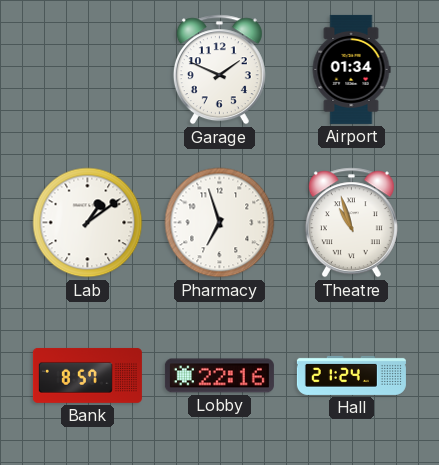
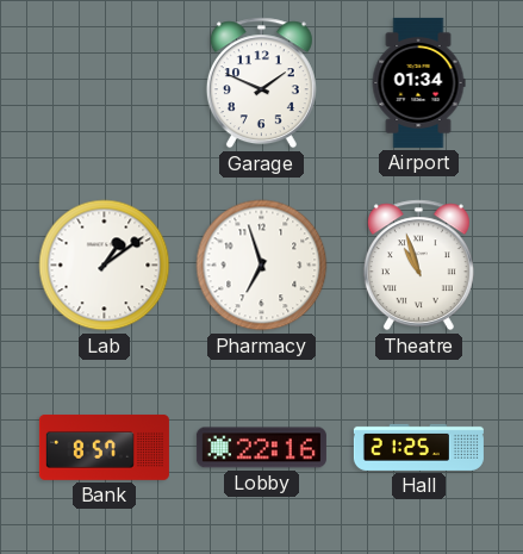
Hall: 21:24 -> 21:25
